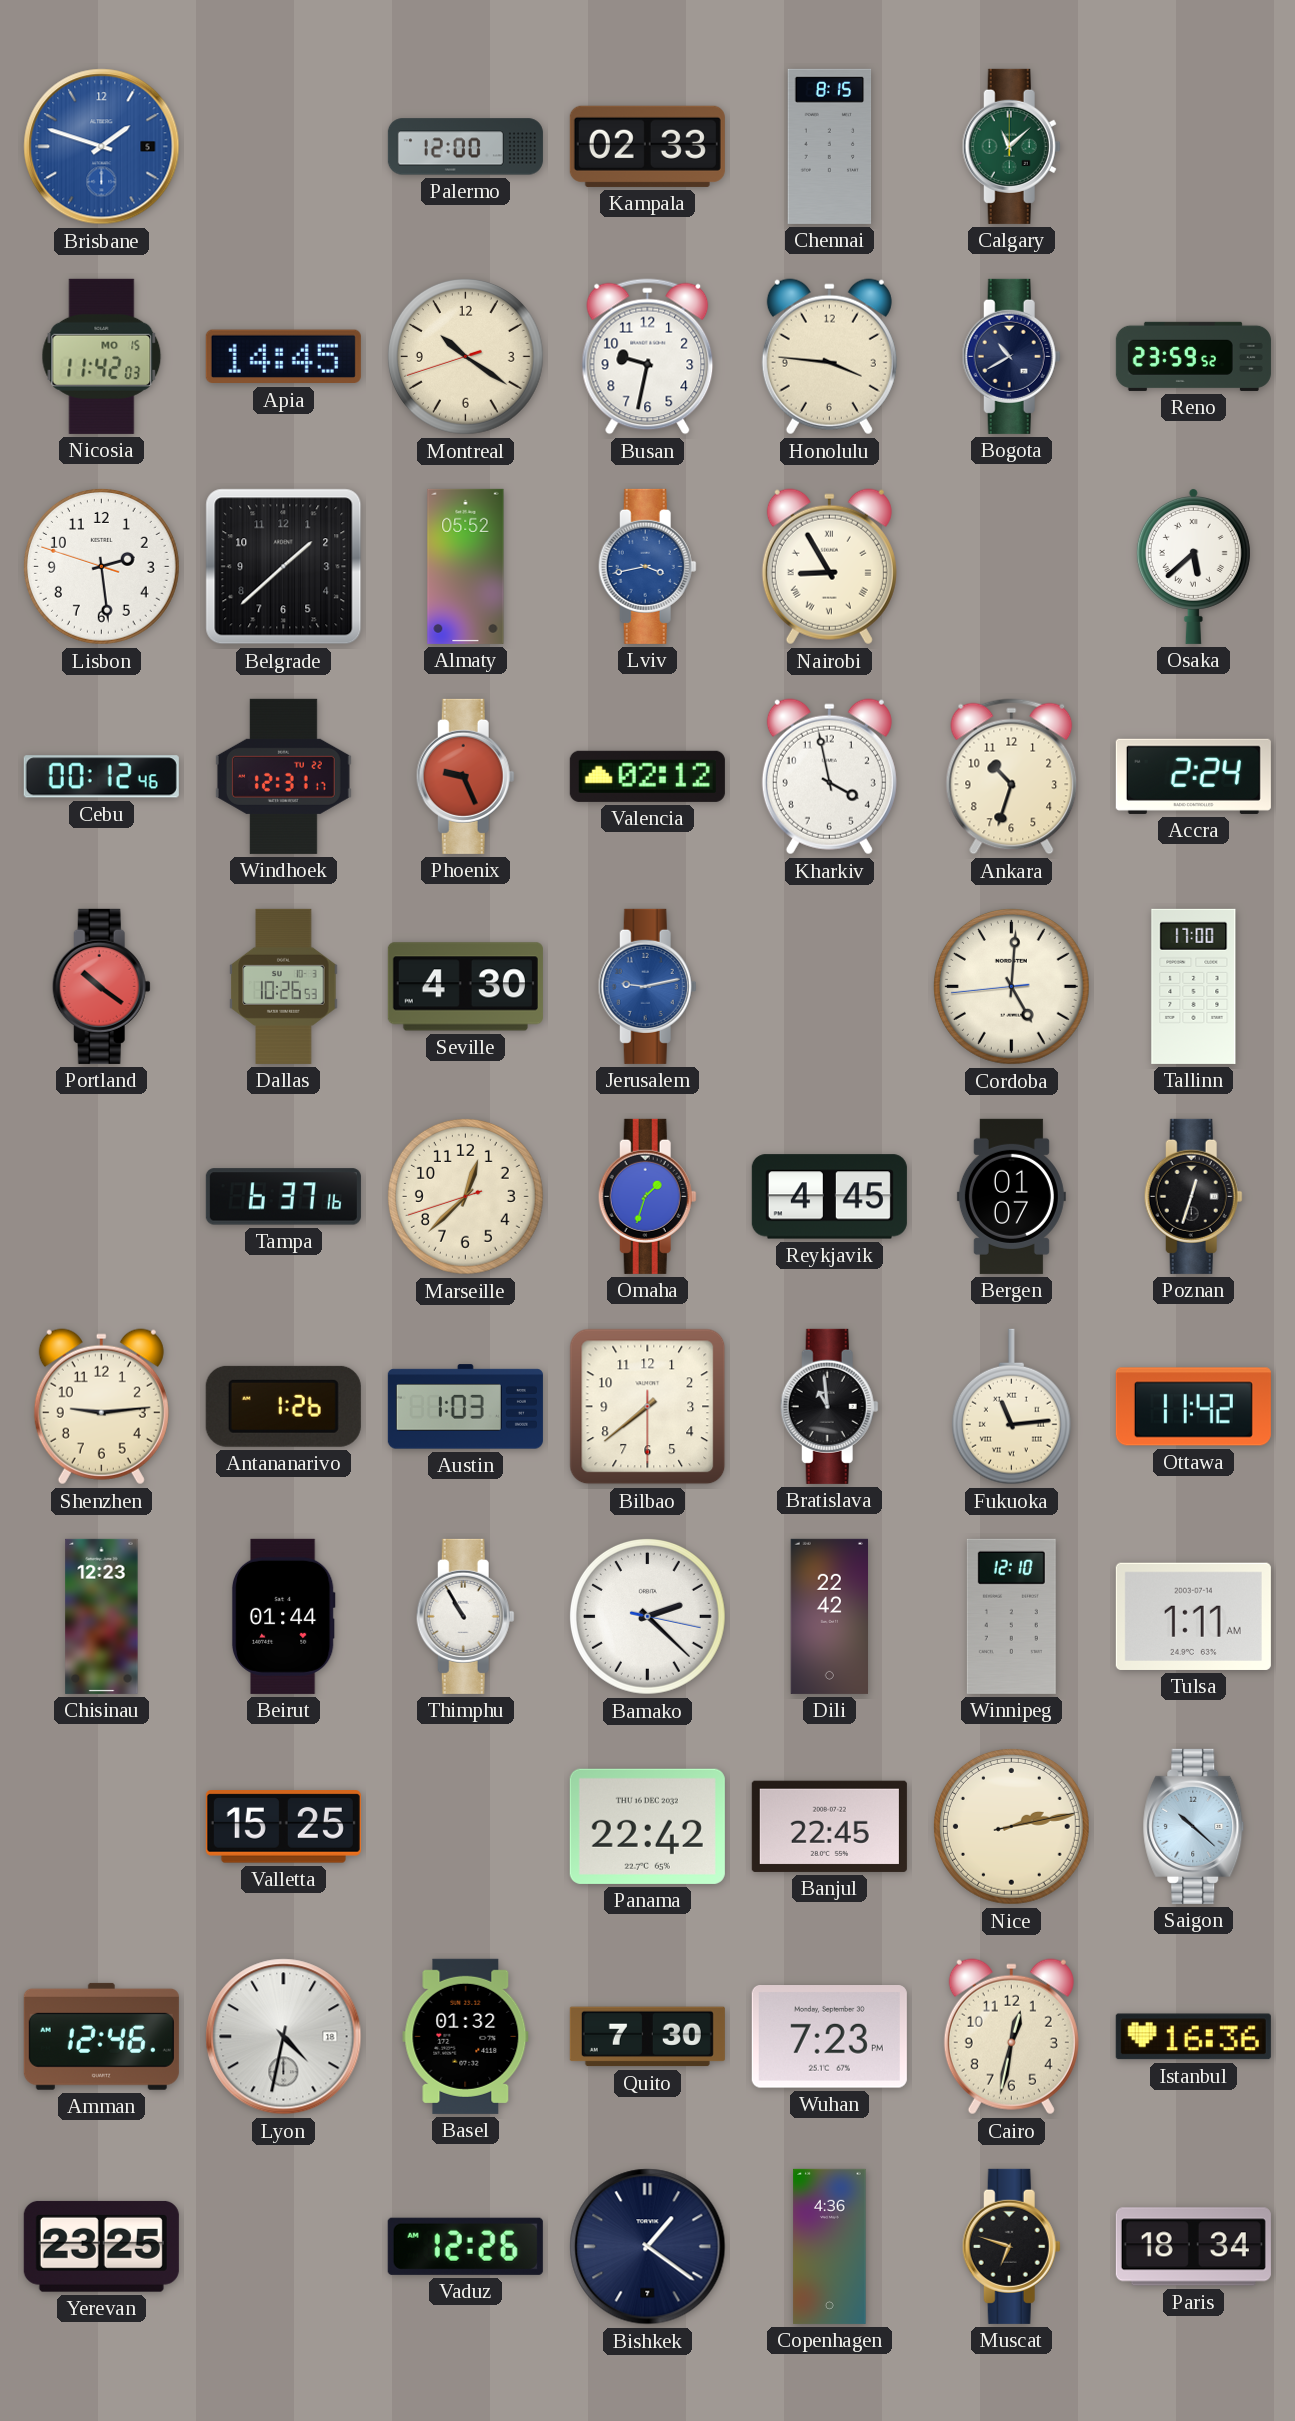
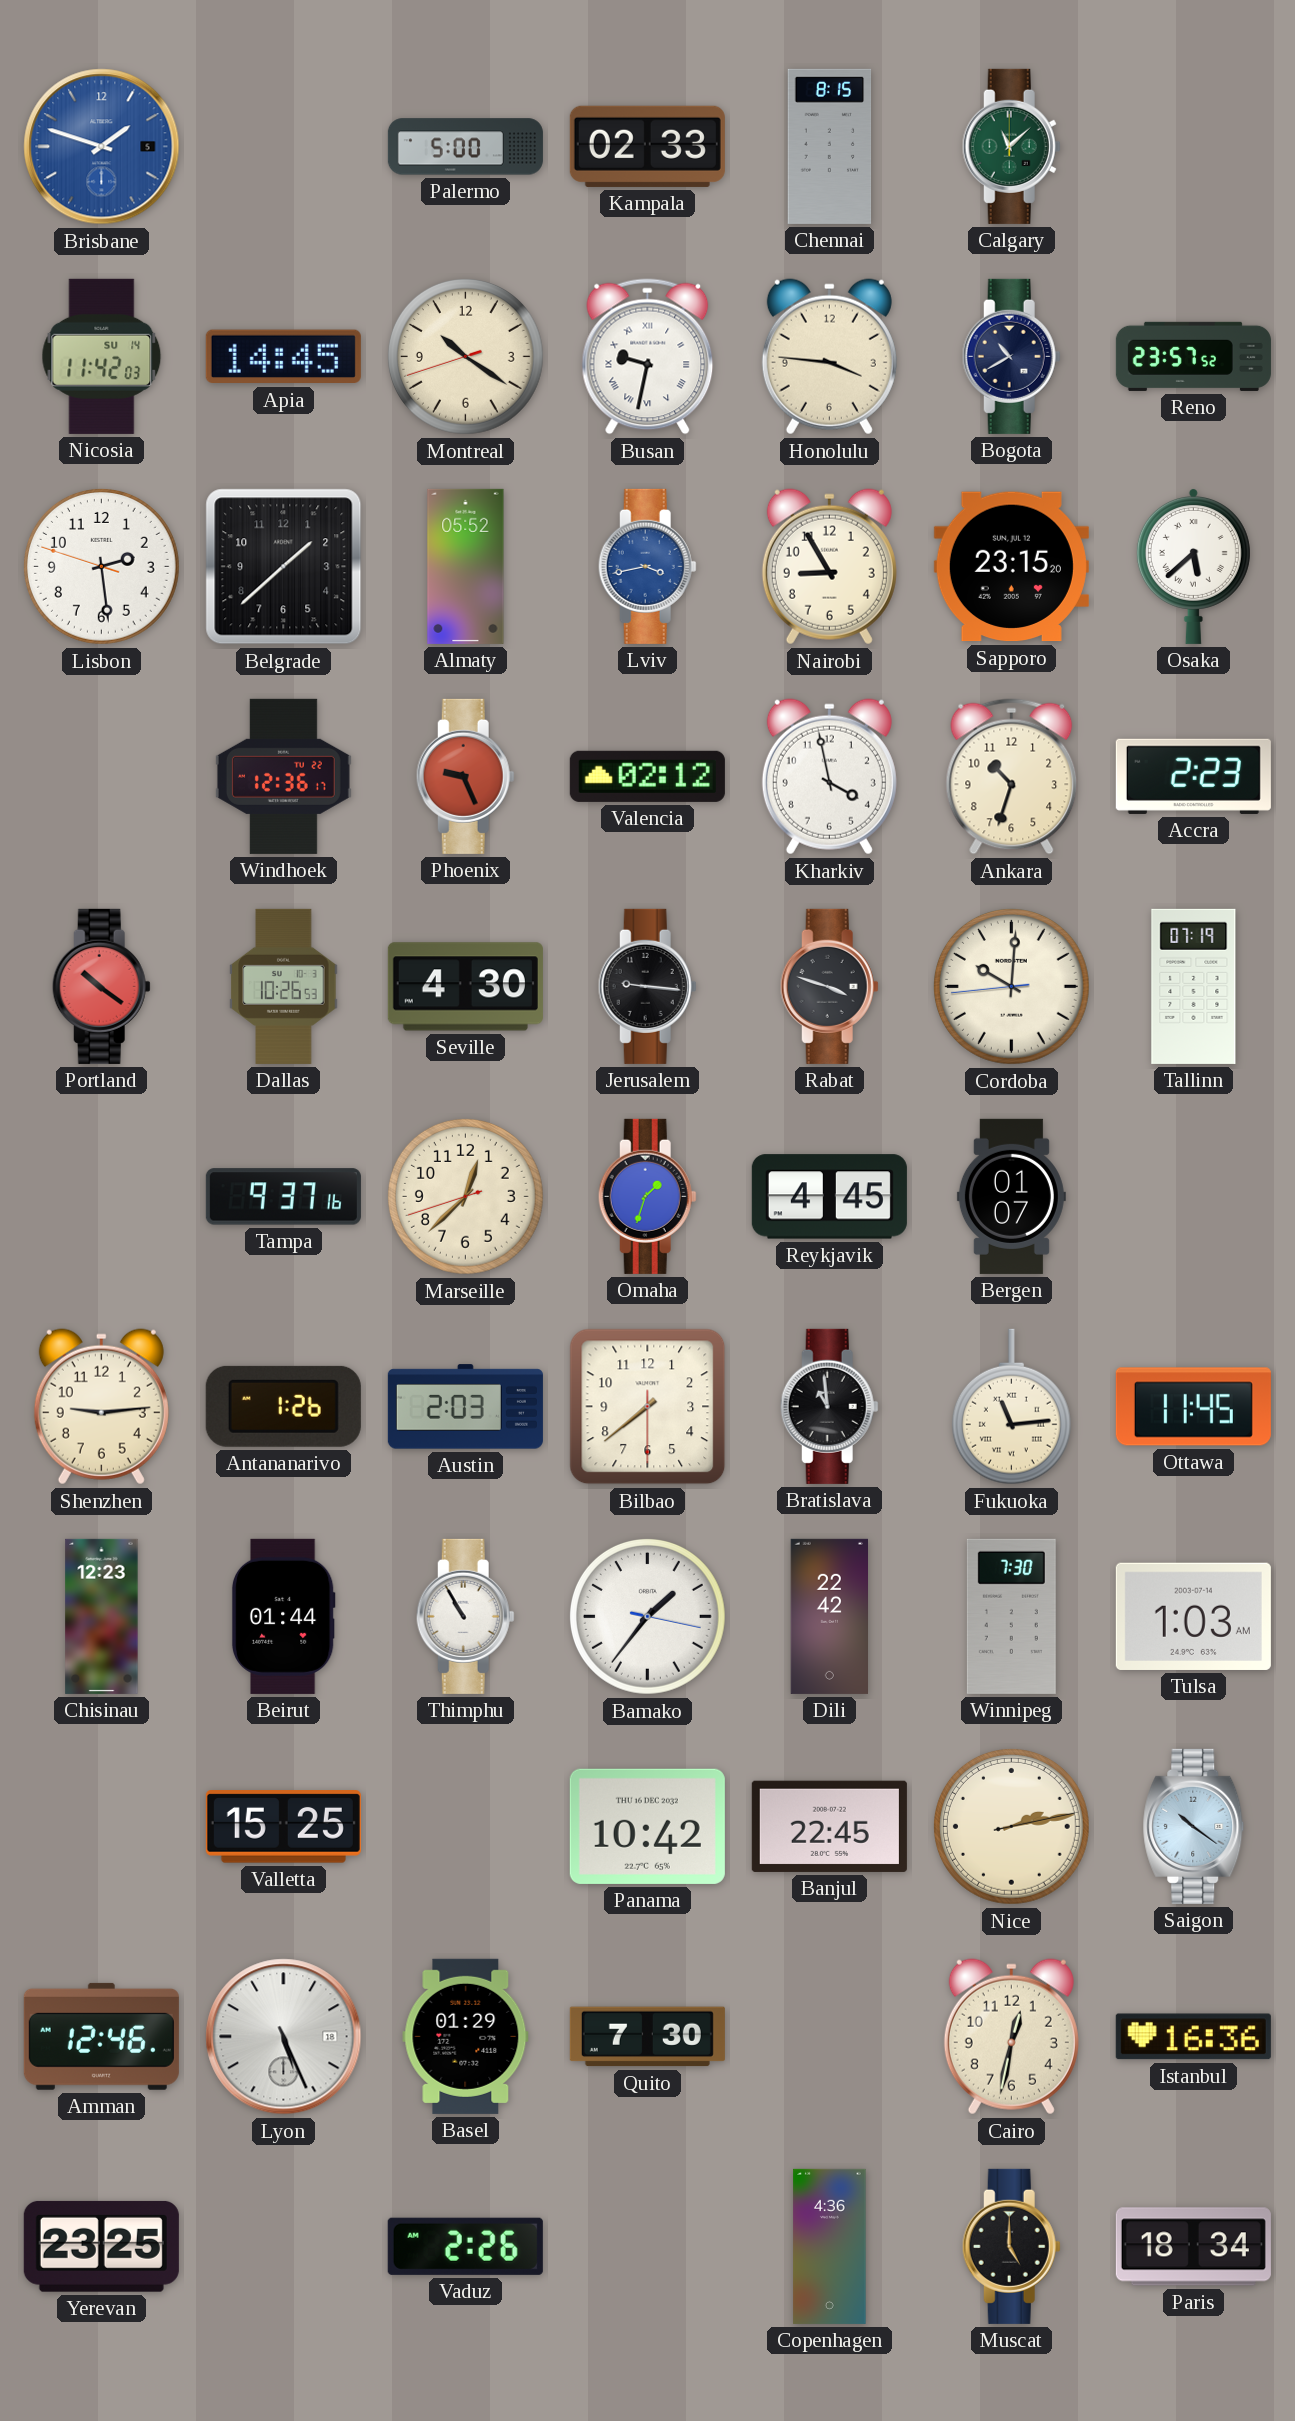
Palermo: 12:00 -> 5:00
Nicosia date: MO 15 -> SU 14
Busan numerals: Arabic -> Roman
Reno: 23:59 -> 23:57
Nairobi numerals: Roman -> Arabic
Sapporo: none -> 23:15
Cebu: 00:12 -> none
Windhoek: 12:31 -> 12:36
Accra: 2:24 -> 2:23
Jerusalem: 9:13 -> 9:16
Jerusalem dial: blue -> black
Rabat: none -> 3:48
Cordoba: 5:00 -> 10:00
Tallinn: 17:00 -> 07:19
Tampa: 6:37 -> 9:37
Poznan: 12:33 -> none
Austin: 1:03 -> 2:03
Ottawa: 11:42 -> 11:45
Bamako: 2:22 -> 1:36
Winnipeg: 12:10 -> 7:30
Tulsa: 1:11 -> 1:03
Panama: 22:42 -> 10:42
Saigon: 10:22 -> 10:21
Lyon: 4:32 -> 5:26
Basel: 01:32 -> 01:29
Wuhan: 7:23 -> none
Vaduz: 12:26 -> 2:26
Bishkek: 1:21 -> none
Muscat: 6:48 -> 5:00
